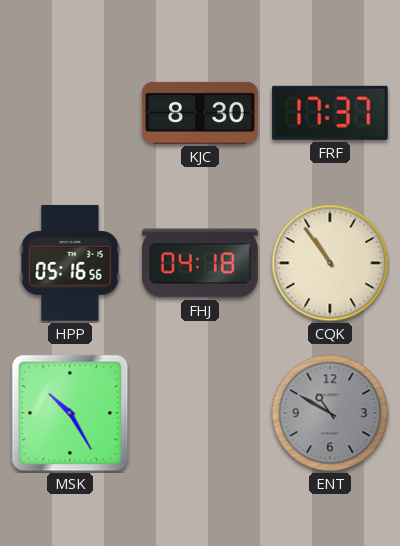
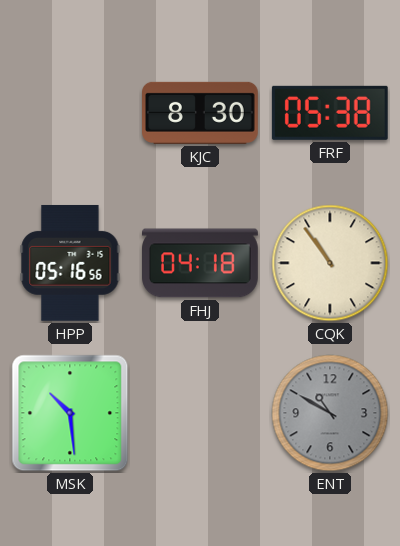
FRF: 17:37 -> 05:38
MSK: 10:25 -> 10:29
